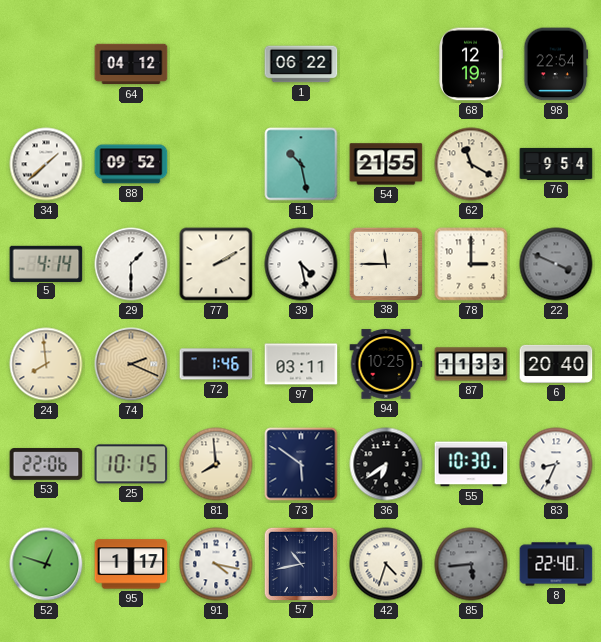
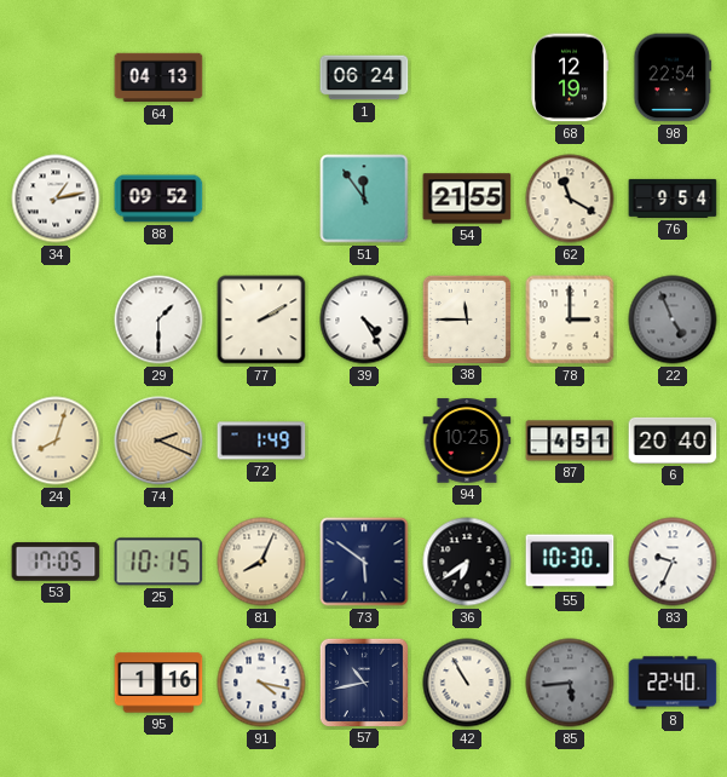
64: 04:12 -> 04:13
1: 06:22 -> 06:24
34: 1:38 -> 1:13
51: 10:28 -> 11:54
5: 4:14 -> none
39: 4:28 -> 4:25
22: 3:49 -> 4:56
24: 7:59 -> 8:03
72: 1:46 -> 1:49
97: 03:11 -> none
87: 11:33 -> 4:51
53: 22:06 -> 17:05
81: 7:59 -> 8:04
83: 8:34 -> 9:34
52: 12:48 -> none
95: 1:17 -> 1:16
42: 4:33 -> 10:55
